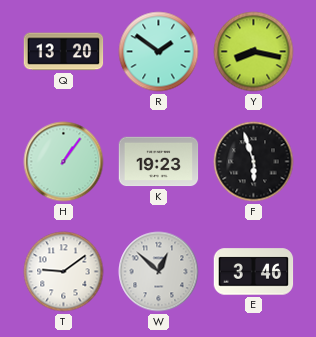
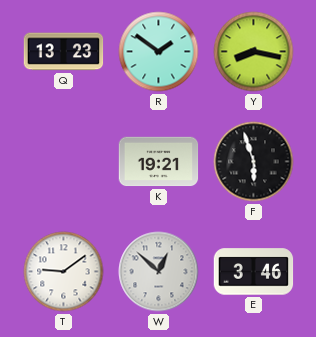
Q: 13:20 -> 13:23
H: 1:06 -> none
K: 19:23 -> 19:21
